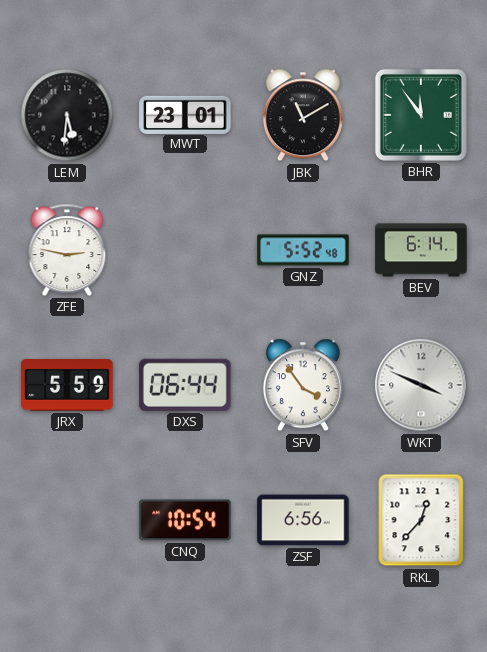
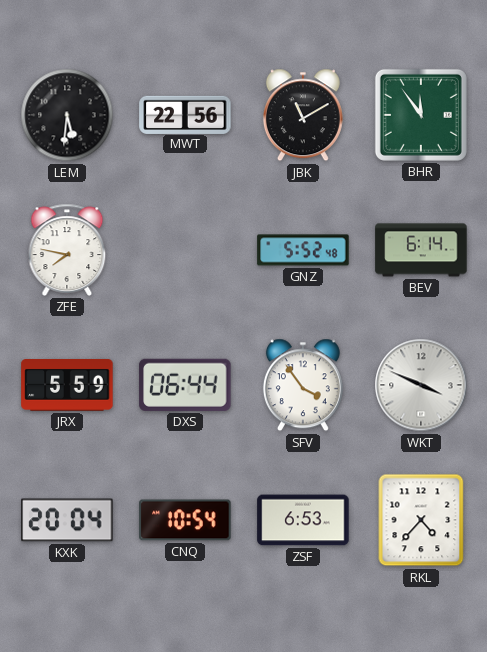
MWT: 23:01 -> 22:56
ZFE: 2:47 -> 7:47
KXK: none -> 20:04
ZSF: 6:56 -> 6:53
RKL: 12:37 -> 4:37
